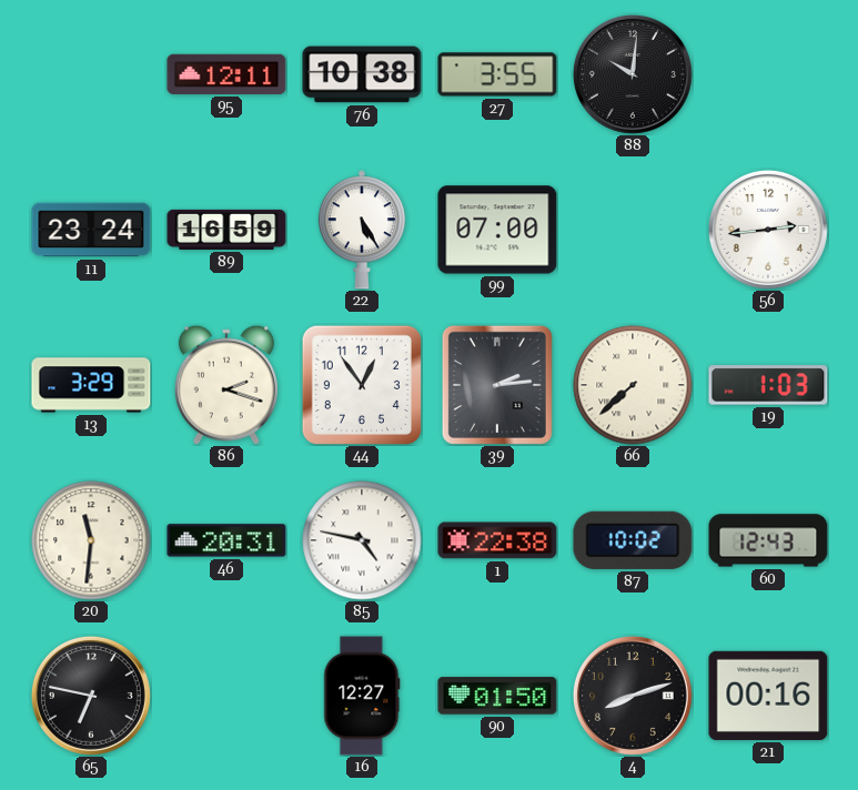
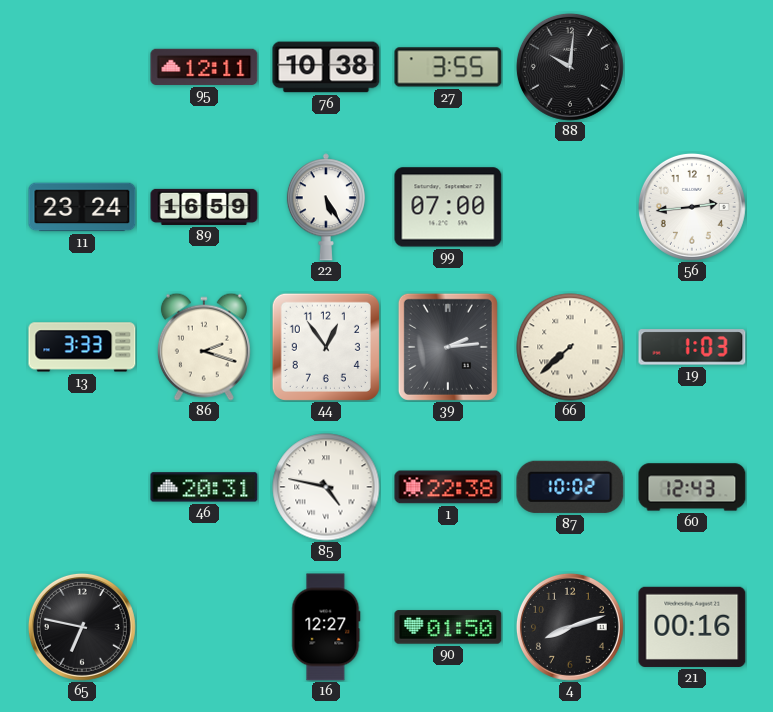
13: 3:29 -> 3:33
20: 11:31 -> none
